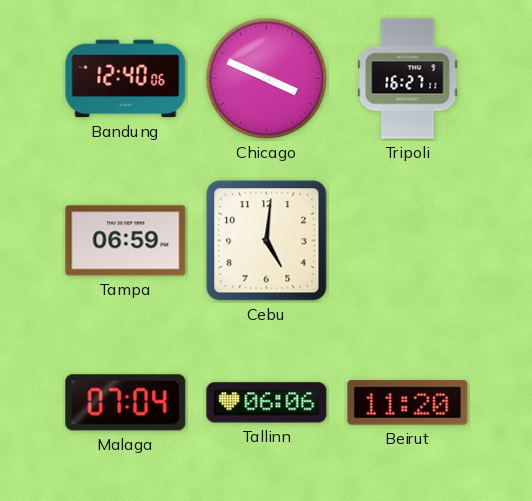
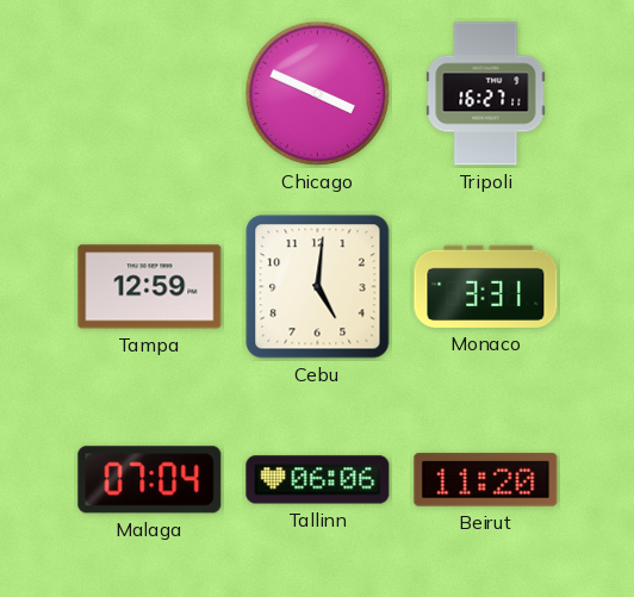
Bandung: 12:40 -> none
Tampa: 06:59 -> 12:59
Monaco: none -> 3:31
